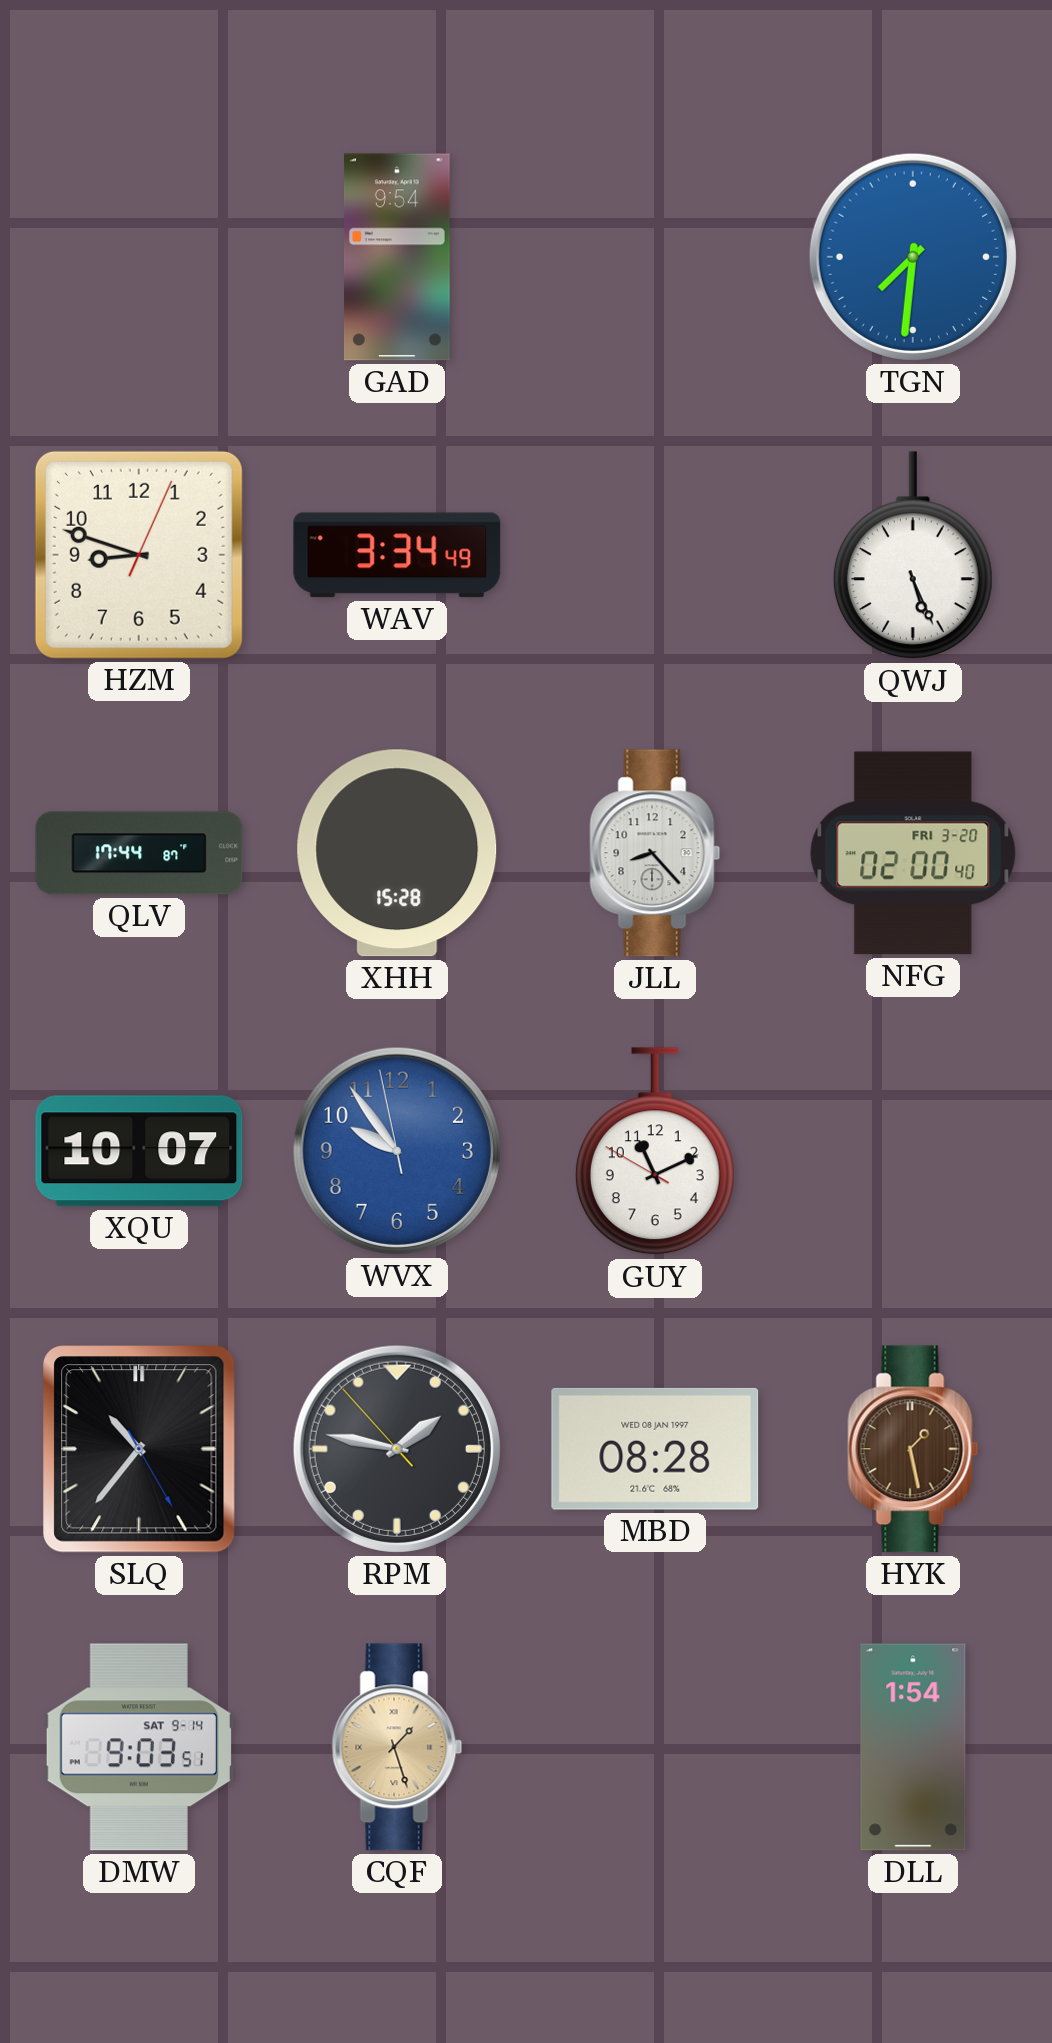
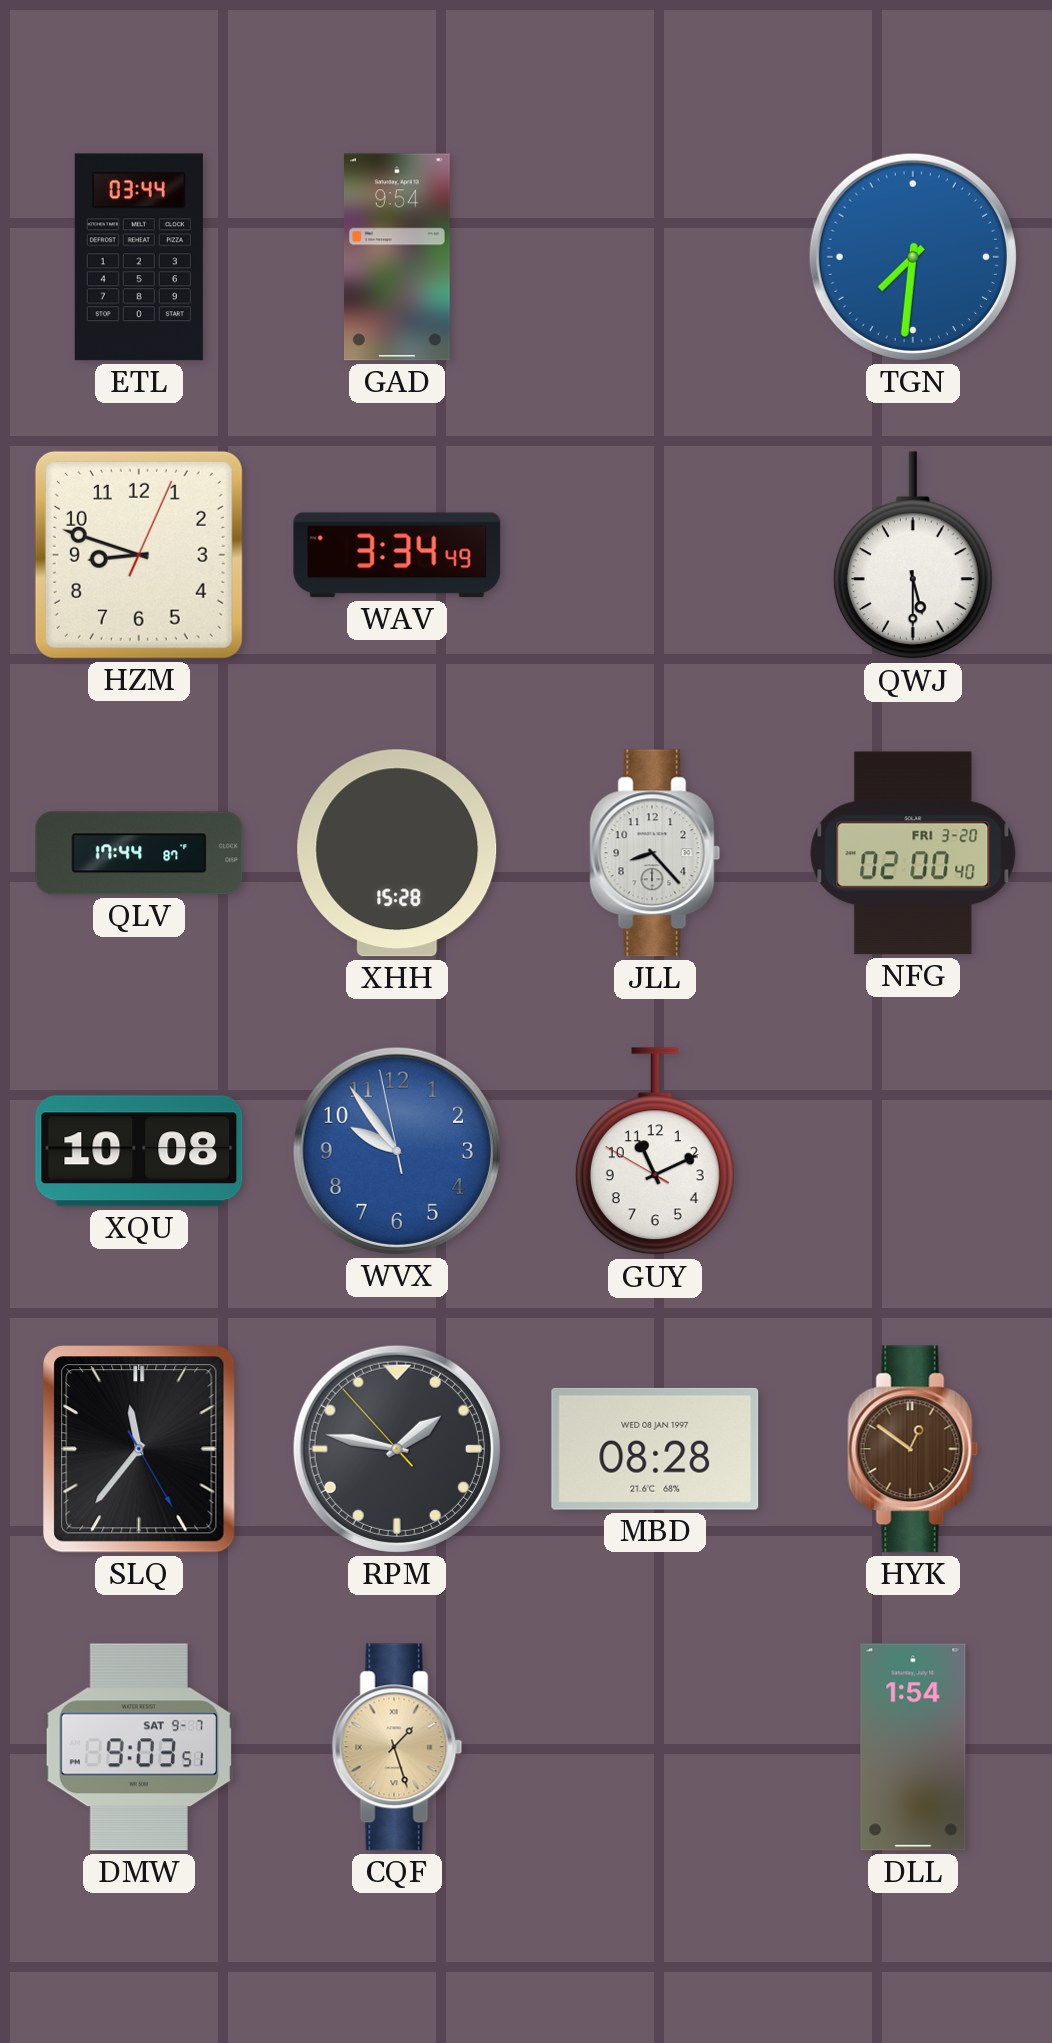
ETL: none -> 03:44
QWJ: 5:26 -> 5:30
XQU: 10:07 -> 10:08
SLQ: 10:36 -> 11:36
HYK: 1:28 -> 12:51
DMW date: SAT 9-14 -> SAT 9-7
